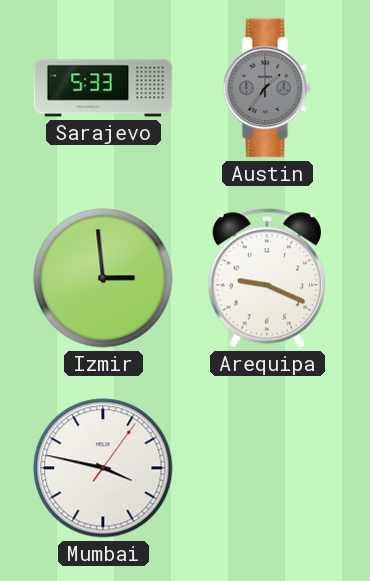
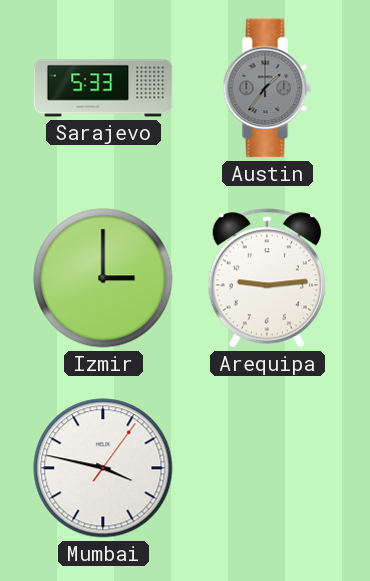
Izmir: 2:59 -> 3:00
Arequipa: 9:19 -> 9:14
